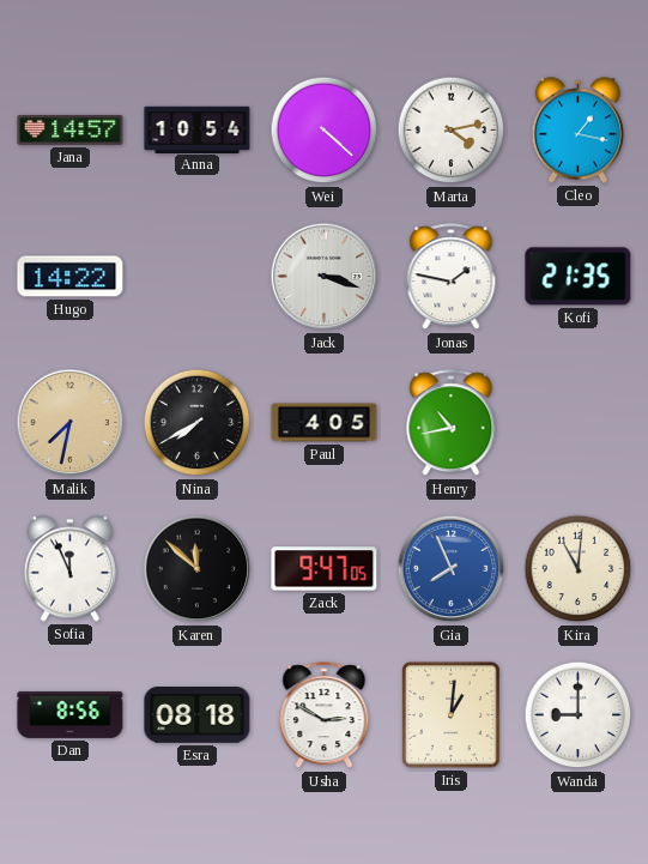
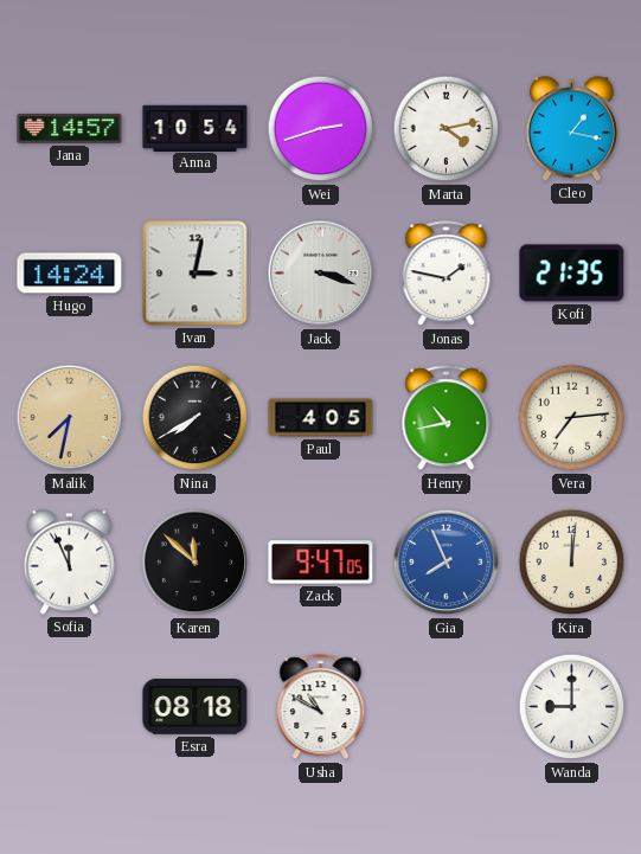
Wei: 4:22 -> 2:42
Hugo: 14:22 -> 14:24
Ivan: none -> 3:02
Vera: none -> 7:14
Kira: 11:01 -> 12:01
Dan: 8:56 -> none
Usha: 2:50 -> 10:50
Iris: 1:01 -> none
